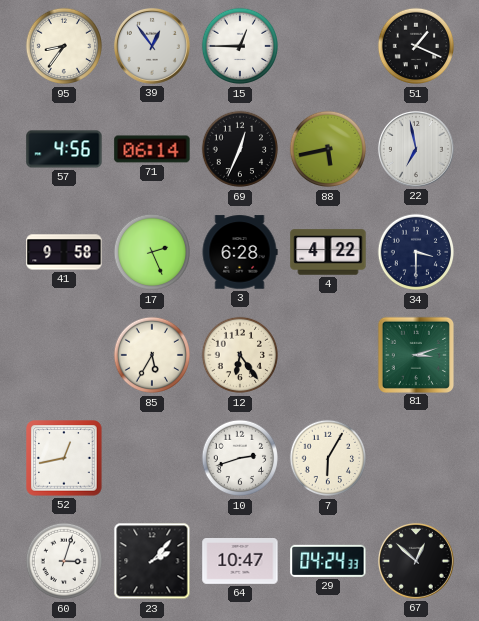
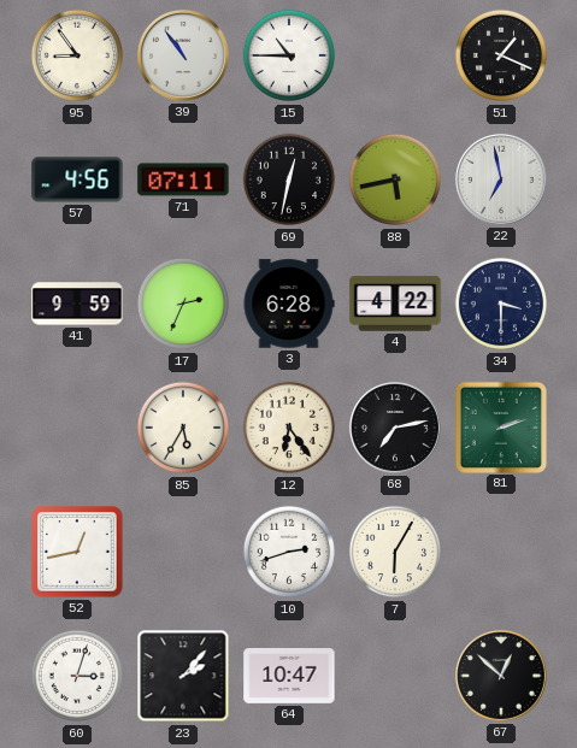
95: 8:36 -> 8:54
39: 12:54 -> 10:54
15: 12:45 -> 10:45
71: 06:14 -> 07:11
69: 12:34 -> 12:32
41: 9:58 -> 9:59
17: 2:26 -> 2:34
68: none -> 7:13
81: 3:12 -> 2:12
29: 04:24 -> none
